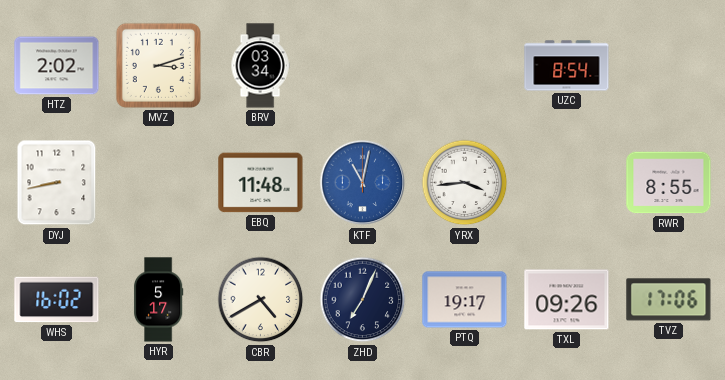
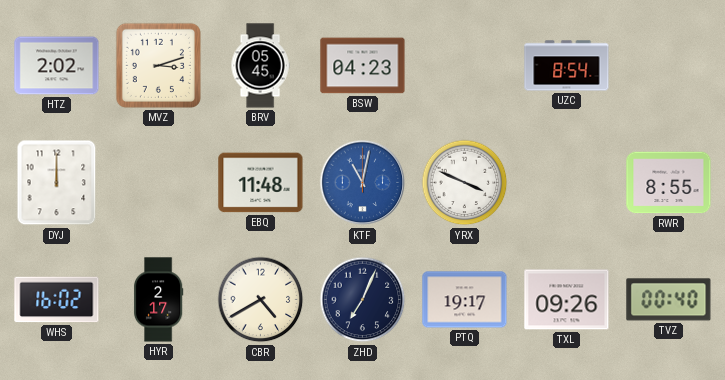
BRV: 03:34 -> 05:45
BSW: none -> 04:23
DYJ: 8:43 -> 12:00
YRX: 3:44 -> 3:49
HYR: 5:17 -> 2:17
TVZ: 17:06 -> 00:40
